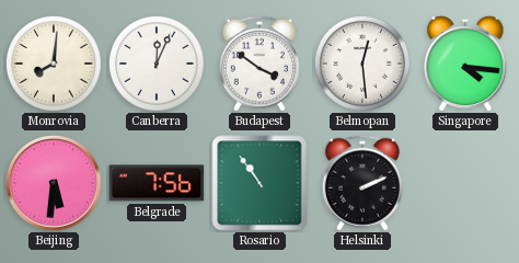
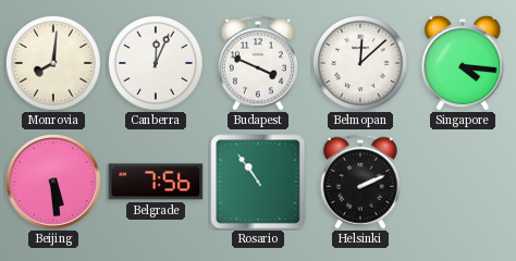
Budapest: 3:51 -> 3:49
Belmopan: 12:29 -> 12:08
Beijing: 5:31 -> 5:29
